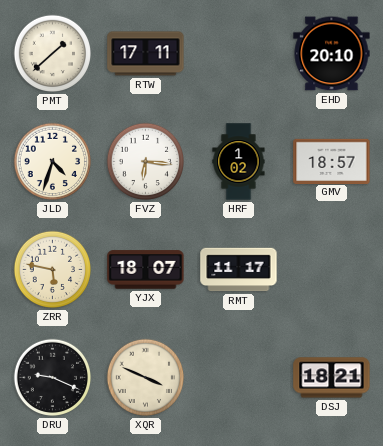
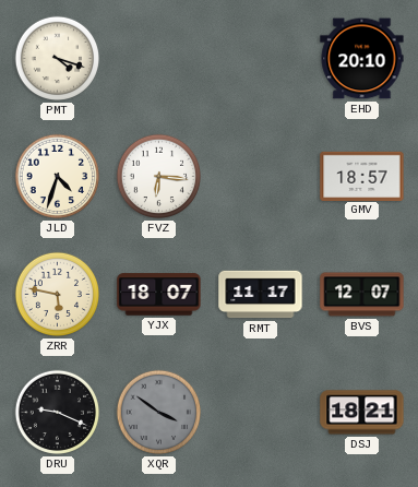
PMT: 1:38 -> 4:18
RTW: 17:11 -> none
HRF: 1:02 -> none
BVS: none -> 12:07
XQR: 3:49 -> 3:51
XQR dial: cream -> grey
